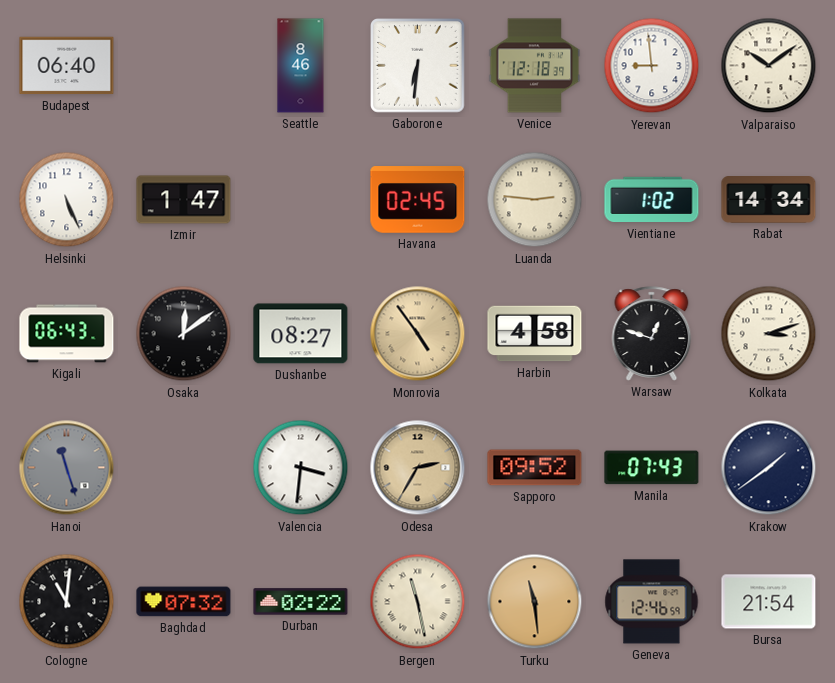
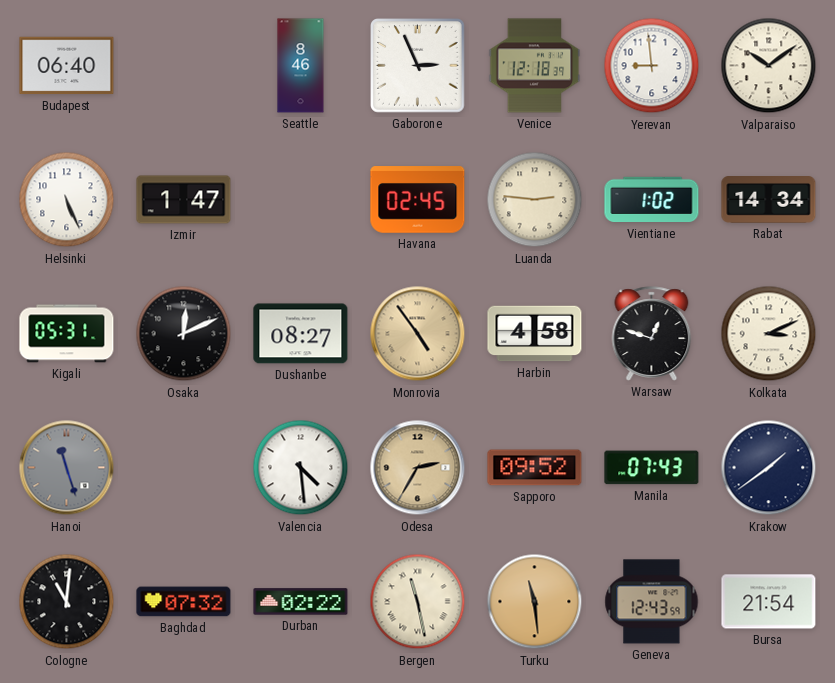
Gaborone: 6:31 -> 2:56
Kigali: 06:43 -> 05:31
Osaka: 12:09 -> 12:11
Kolkata: 3:12 -> 3:11
Valencia: 3:31 -> 4:29
Geneva: 12:46 -> 12:43
